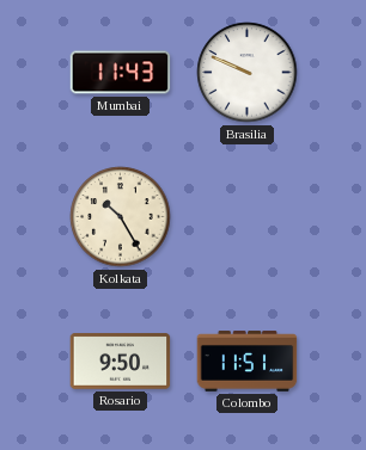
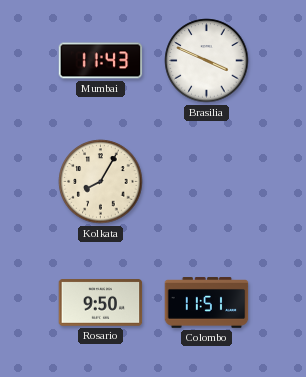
Brasilia: 9:49 -> 3:49
Kolkata: 10:25 -> 8:05
